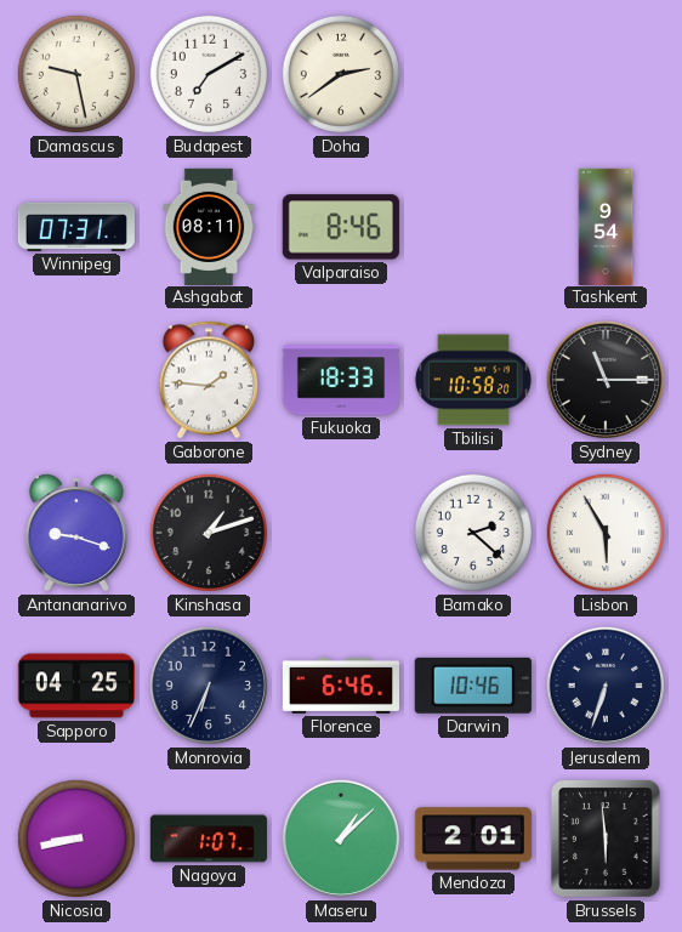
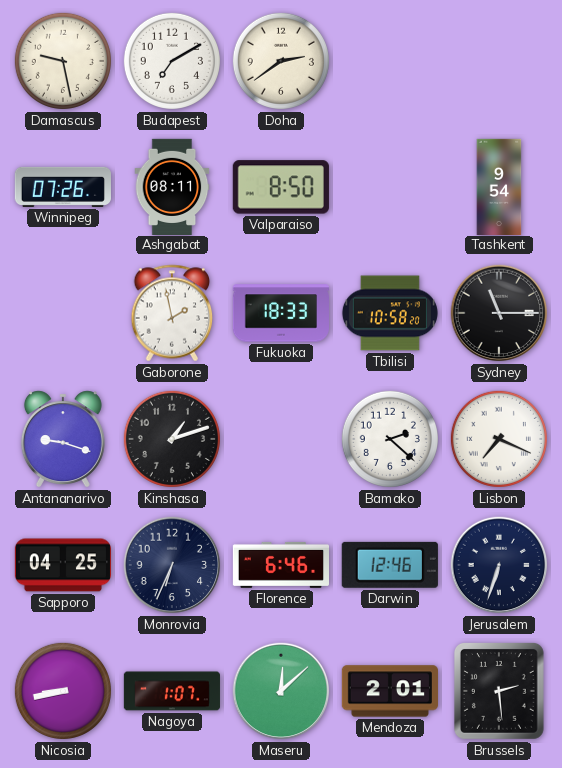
Winnipeg: 07:31 -> 07:26
Valparaiso: 8:46 -> 8:50
Gaborone: 1:46 -> 1:58
Lisbon: 5:55 -> 7:19
Darwin: 10:46 -> 12:46
Maseru: 1:08 -> 12:08
Brussels: 5:59 -> 2:29
